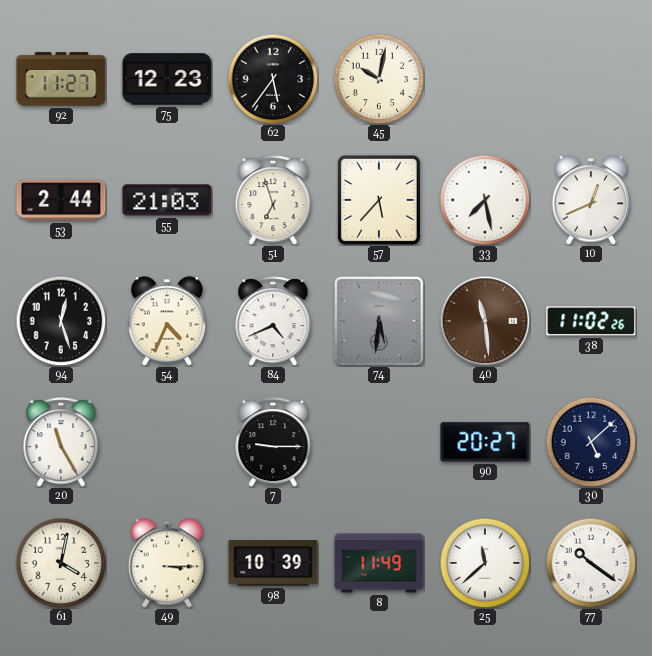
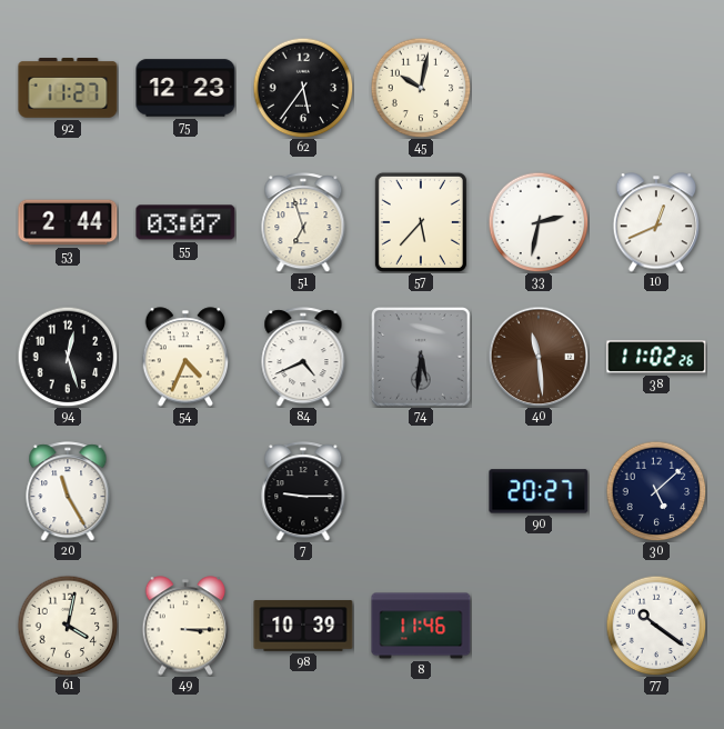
55: 21:03 -> 03:07
33: 7:28 -> 2:32
8: 11:49 -> 11:46
25: 11:38 -> none
